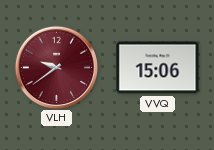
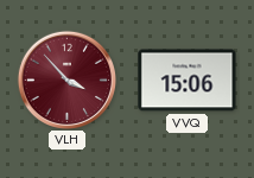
VLH: 9:39 -> 3:53
